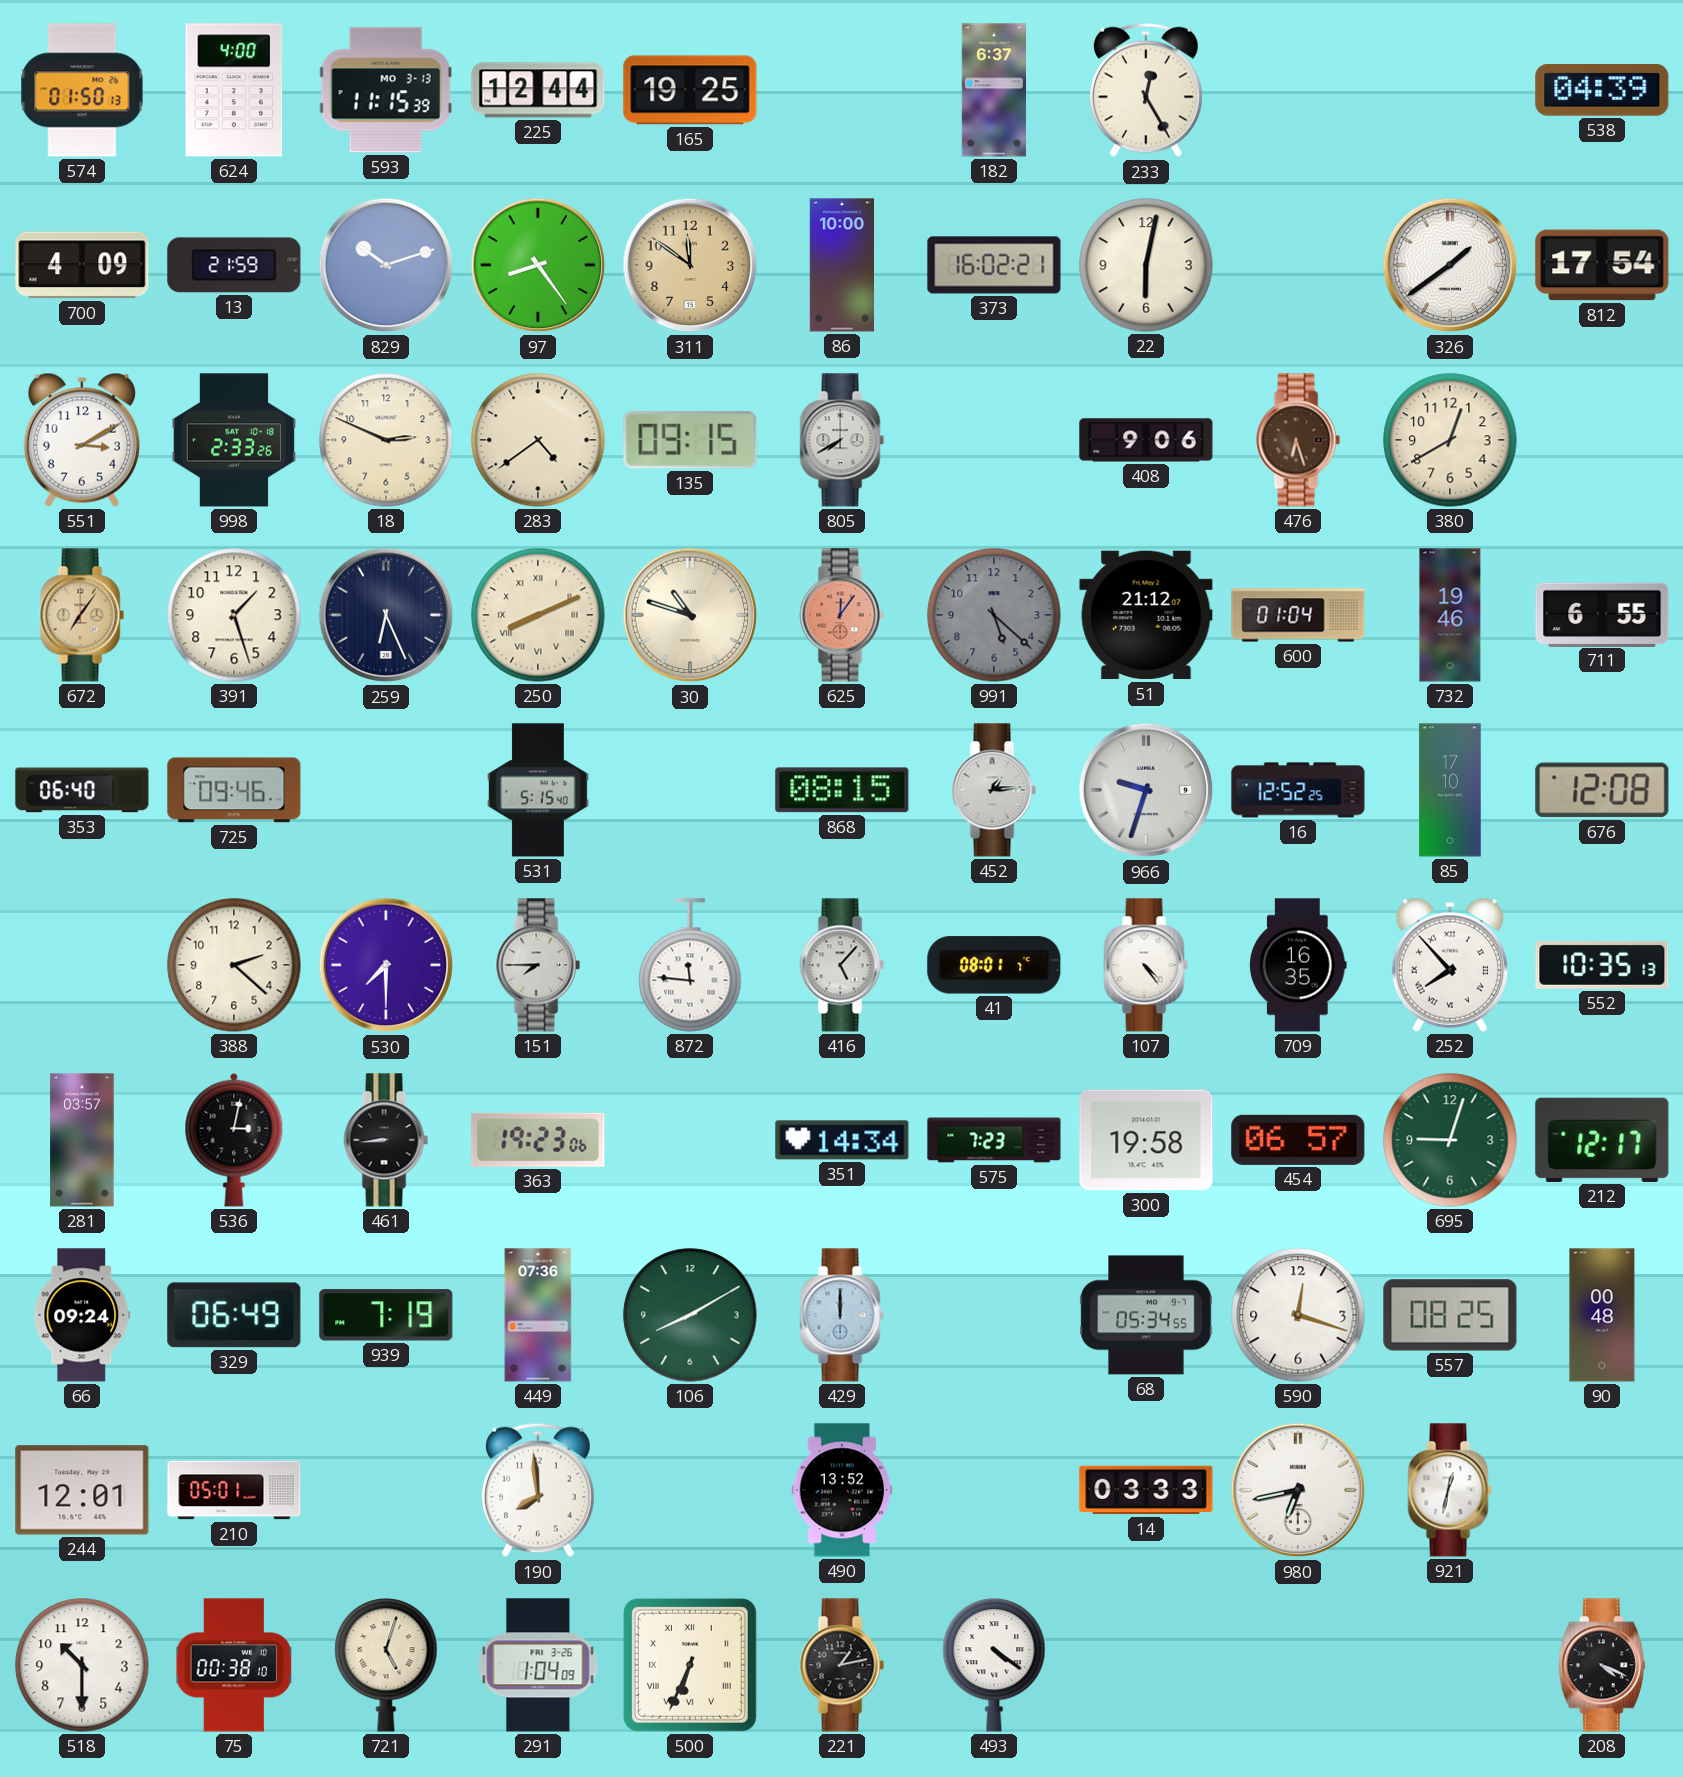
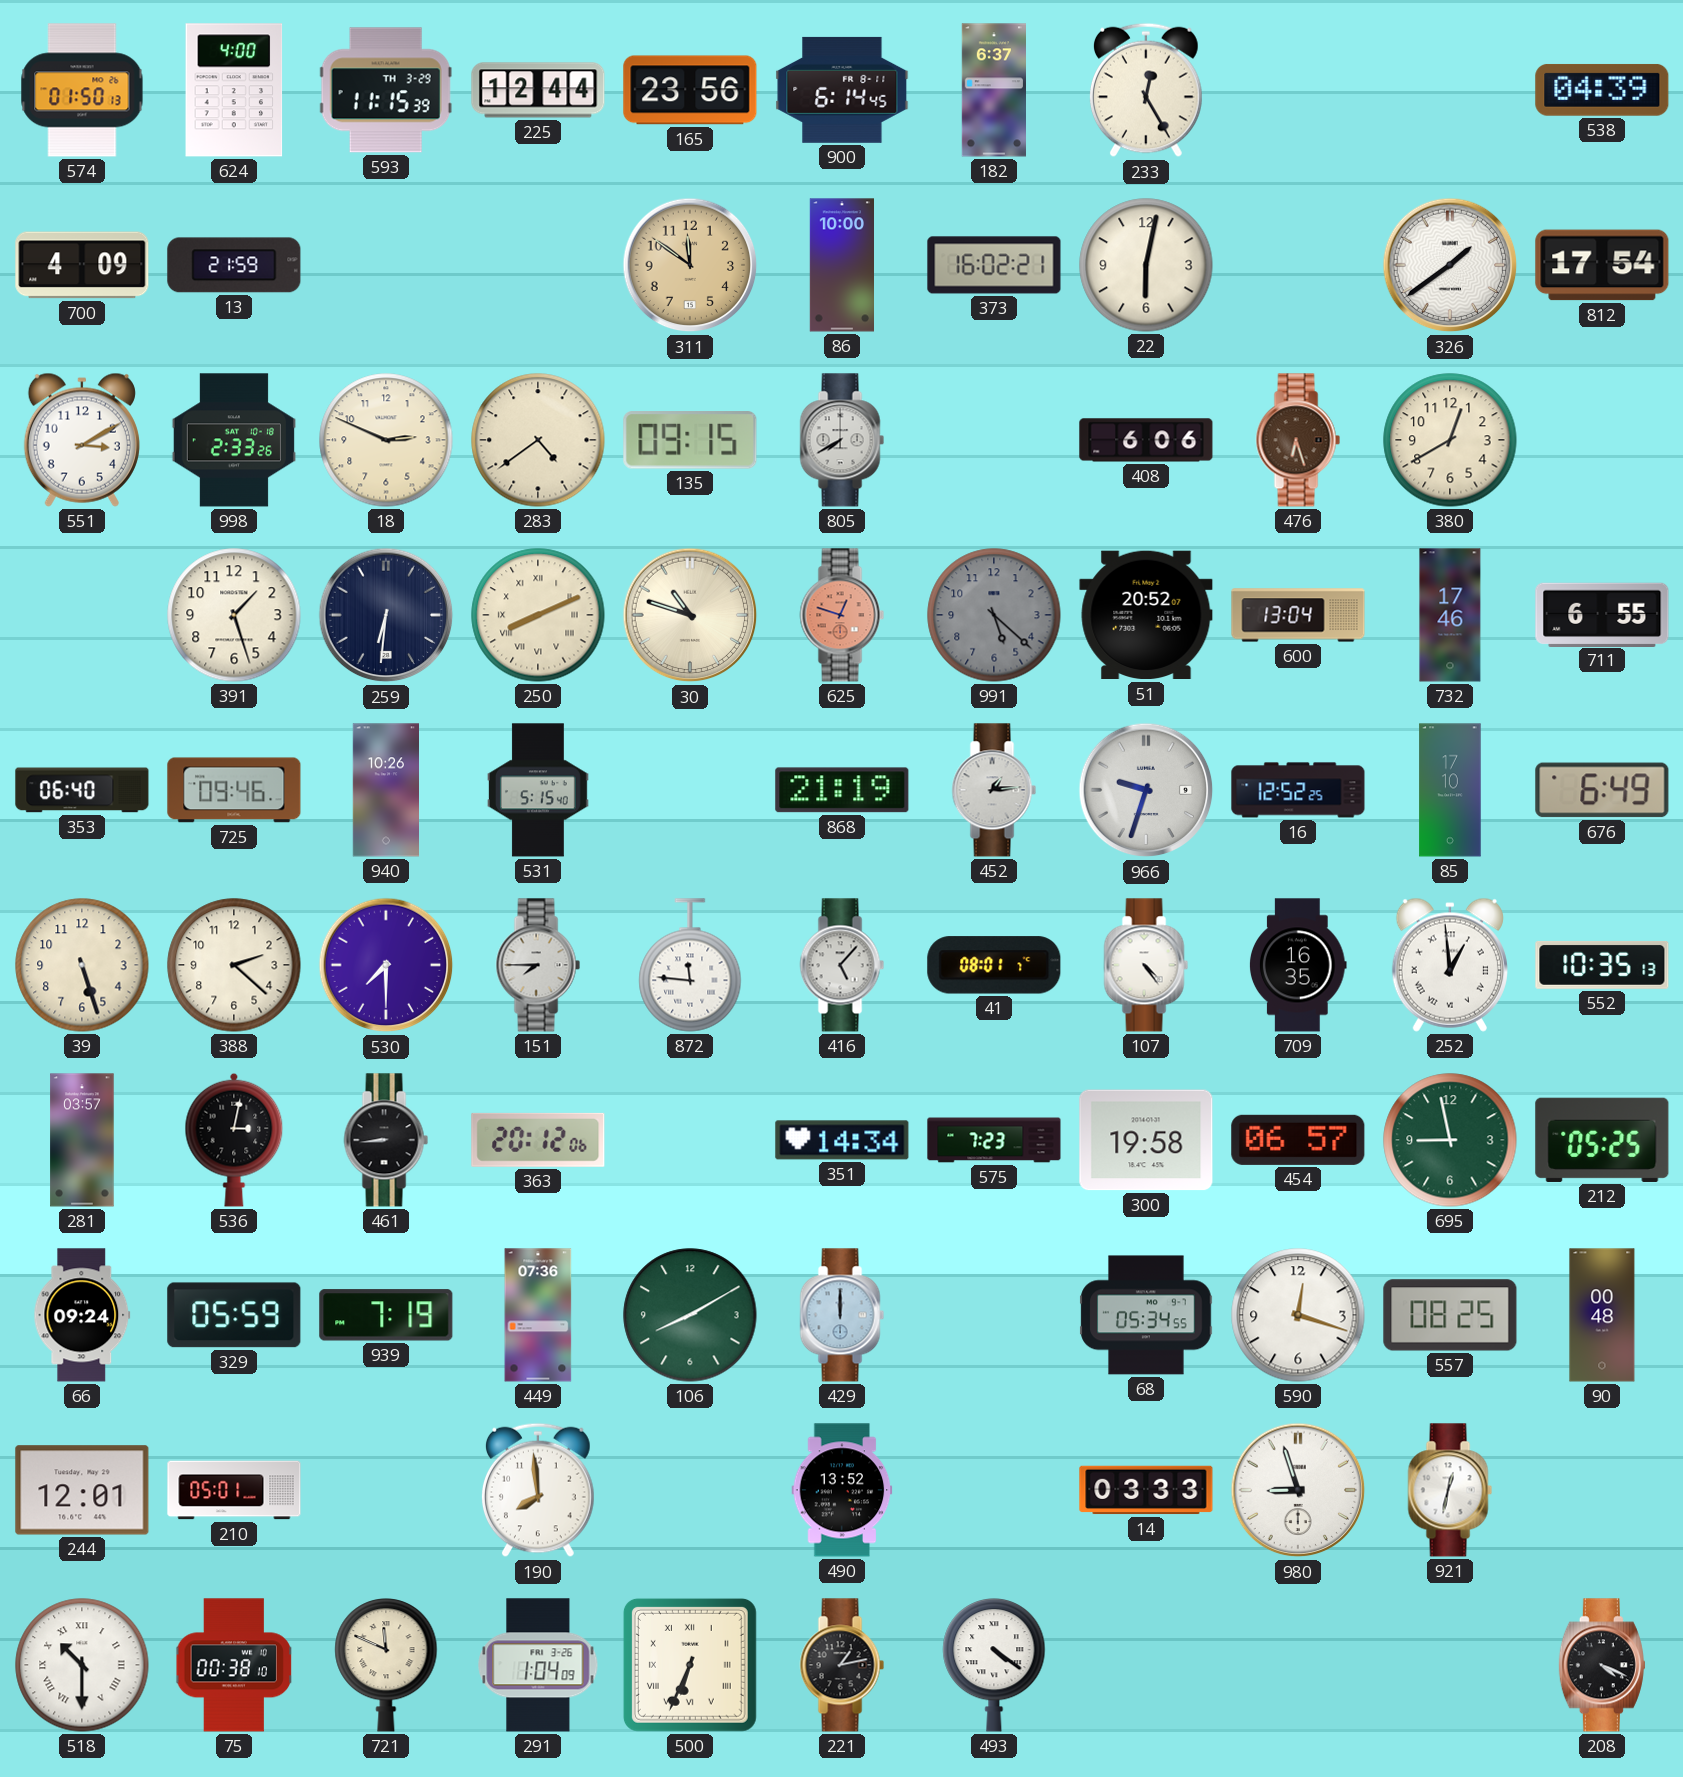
593 date: MO 3-13 -> TH 3-29
165: 19:25 -> 23:56
900: none -> 6:14
829: 10:12 -> none
97: 8:24 -> none
408: 9:06 -> 6:06
672: 7:06 -> none
259: 6:26 -> 6:31
625: 12:06 -> 12:48
51: 21:12 -> 20:52
600: 01:04 -> 13:04
732: 19:46 -> 17:46
940: none -> 10:26
868: 08:15 -> 21:19
676: 12:08 -> 6:49
39: none -> 5:27
252: 7:53 -> 12:59
363: 19:23 -> 20:12
695: 9:03 -> 8:58
212: 12:17 -> 05:25
329: 06:49 -> 05:59
980: 6:43 -> 8:57
518 numerals: Arabic -> Roman
721: 5:03 -> 11:49
